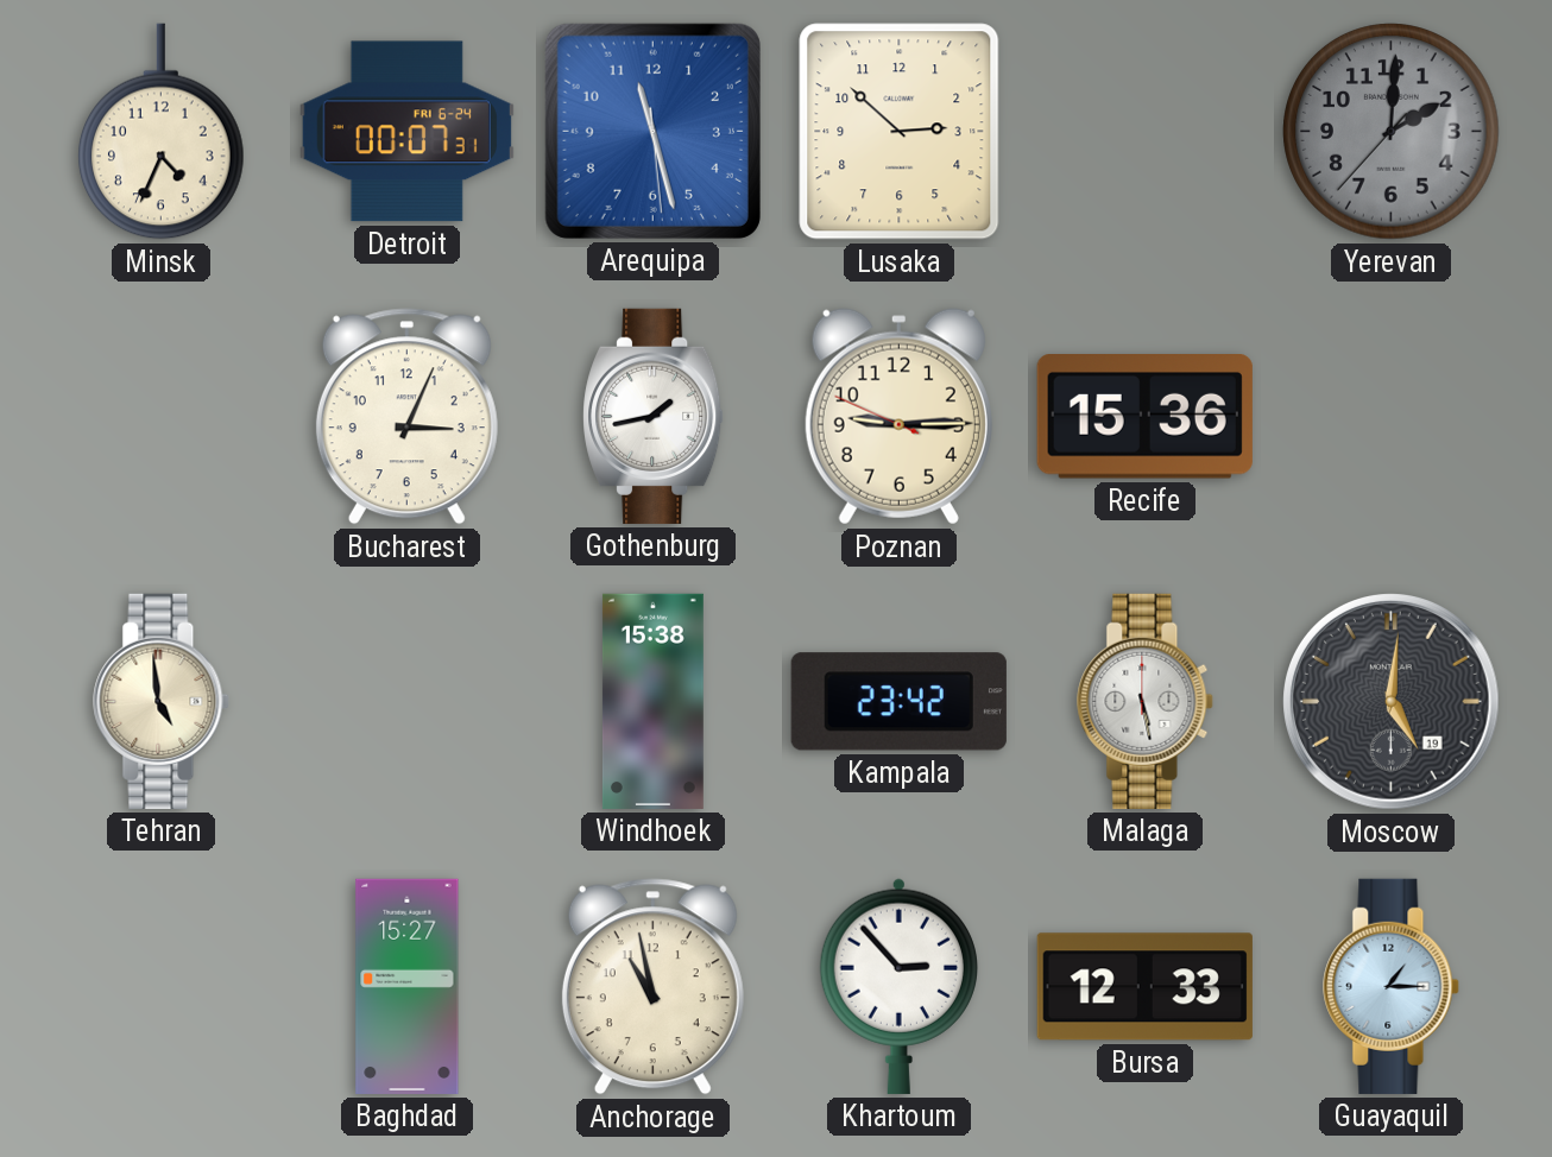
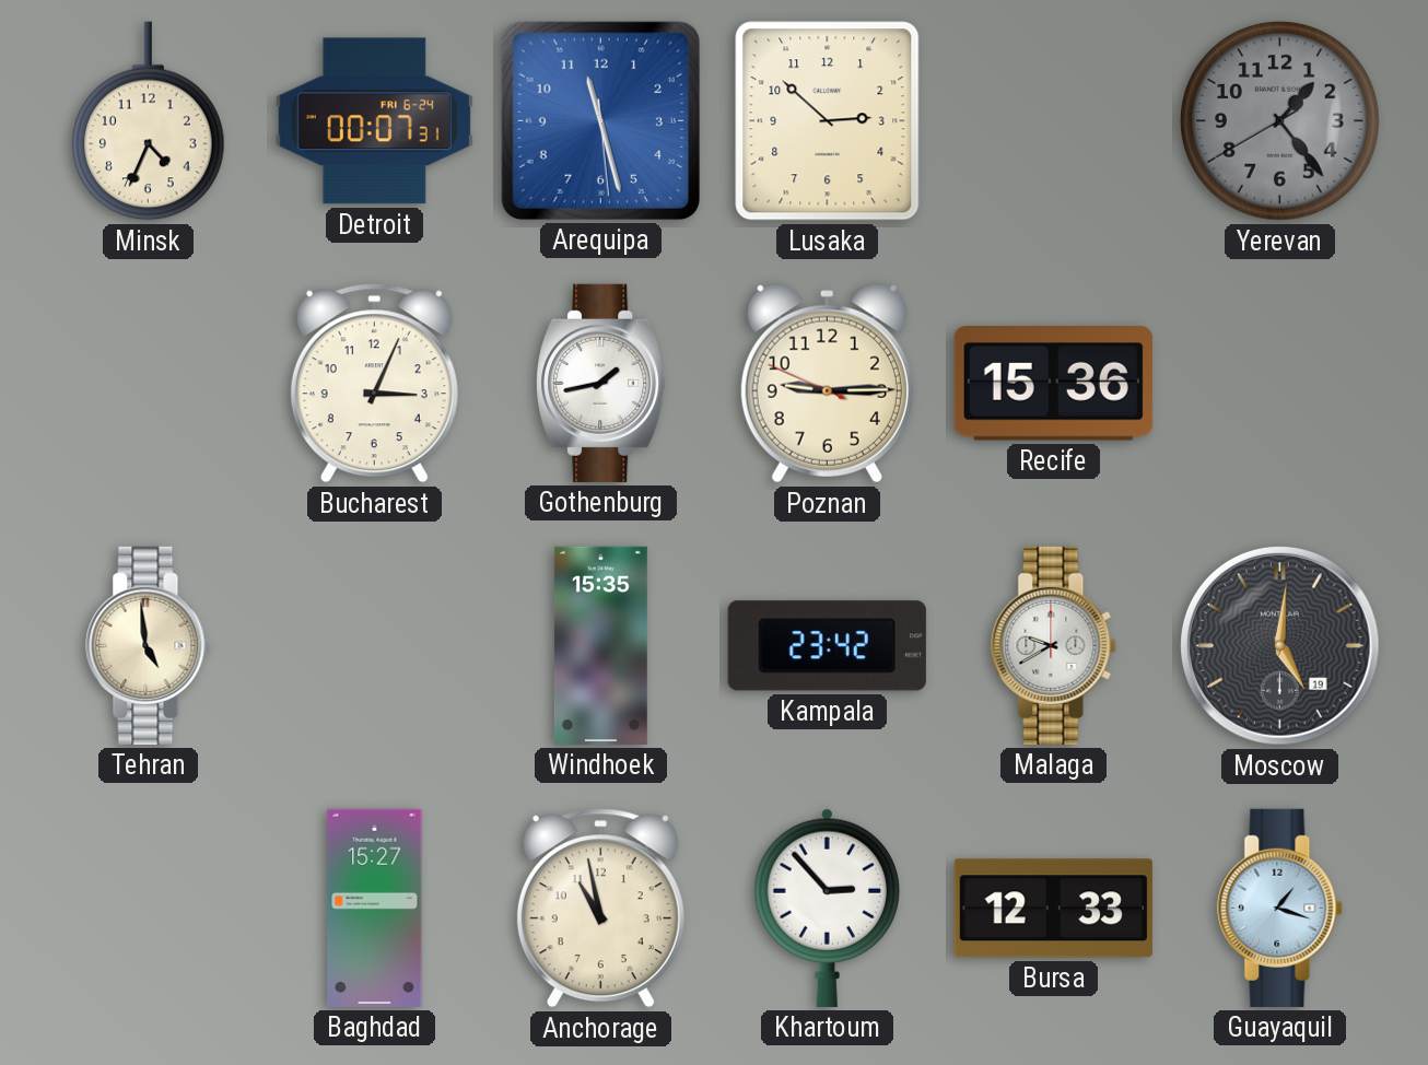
Yerevan: 2:00 -> 1:23
Windhoek: 15:38 -> 15:35
Malaga: 5:28 -> 9:40
Guayaquil: 1:15 -> 1:18
